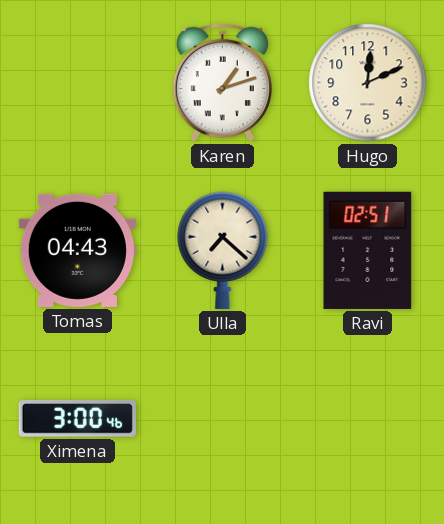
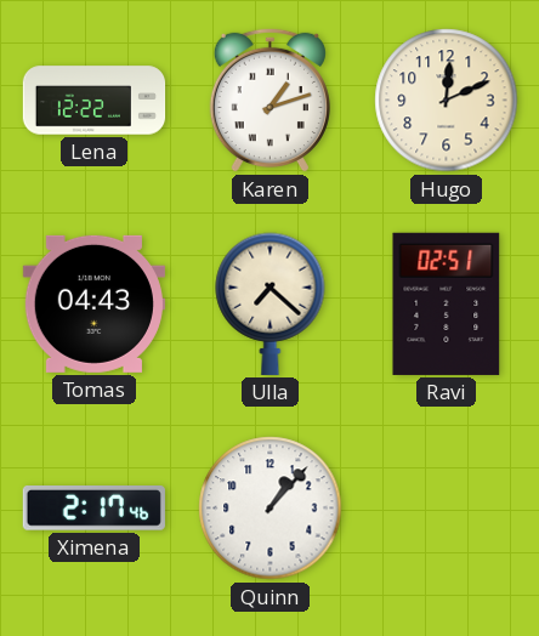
Lena: none -> 12:22
Ximena: 3:00 -> 2:17
Quinn: none -> 1:07
